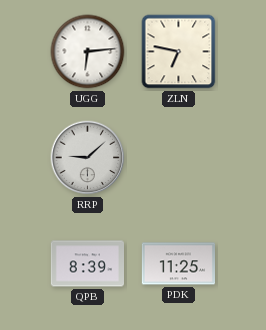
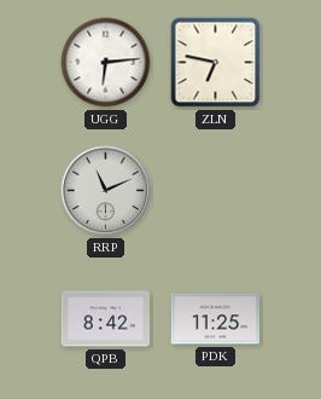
RRP: 9:08 -> 11:11
QPB: 8:39 -> 8:42
